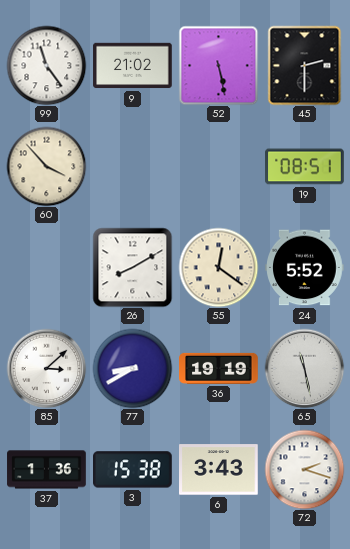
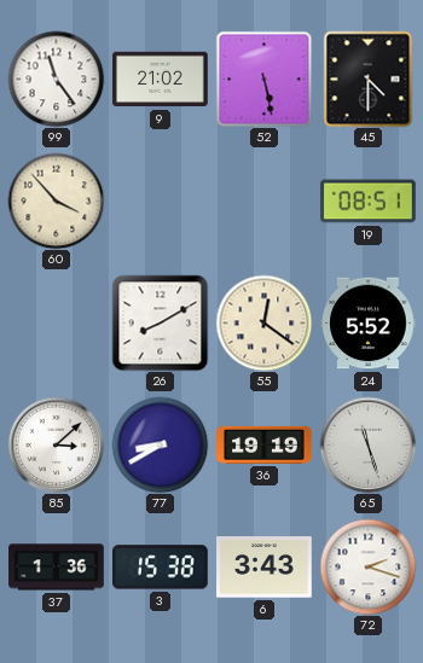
45: 2:30 -> 4:30
65: 11:28 -> 11:27
